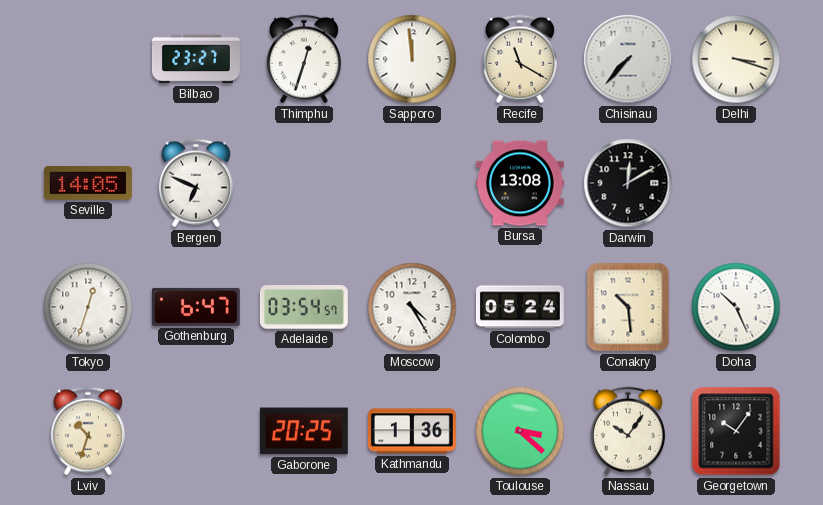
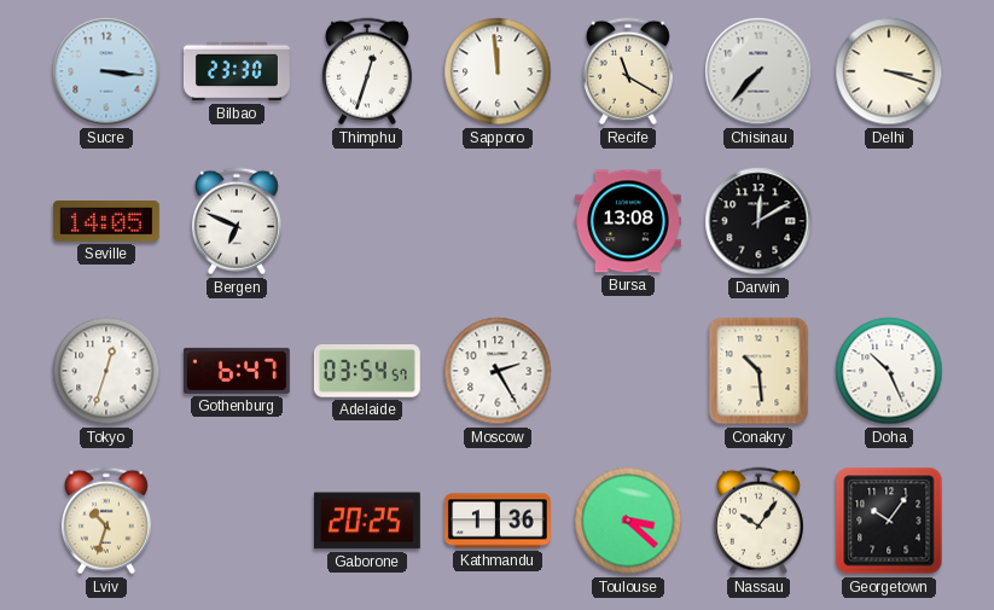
Sucre: none -> 3:16
Bilbao: 23:27 -> 23:30
Moscow: 4:25 -> 2:25
Colombo: 05:24 -> none
